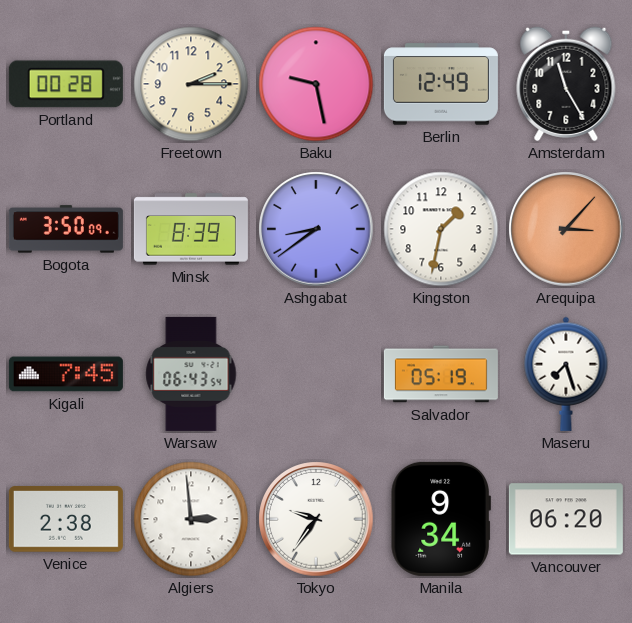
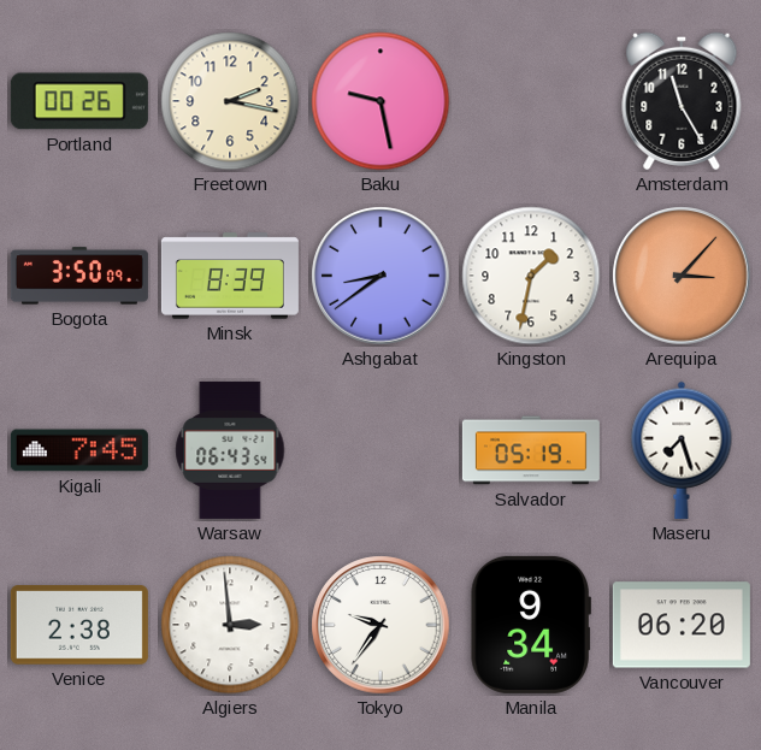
Portland: 00:28 -> 00:26
Freetown: 2:15 -> 2:17
Berlin: 12:49 -> none
